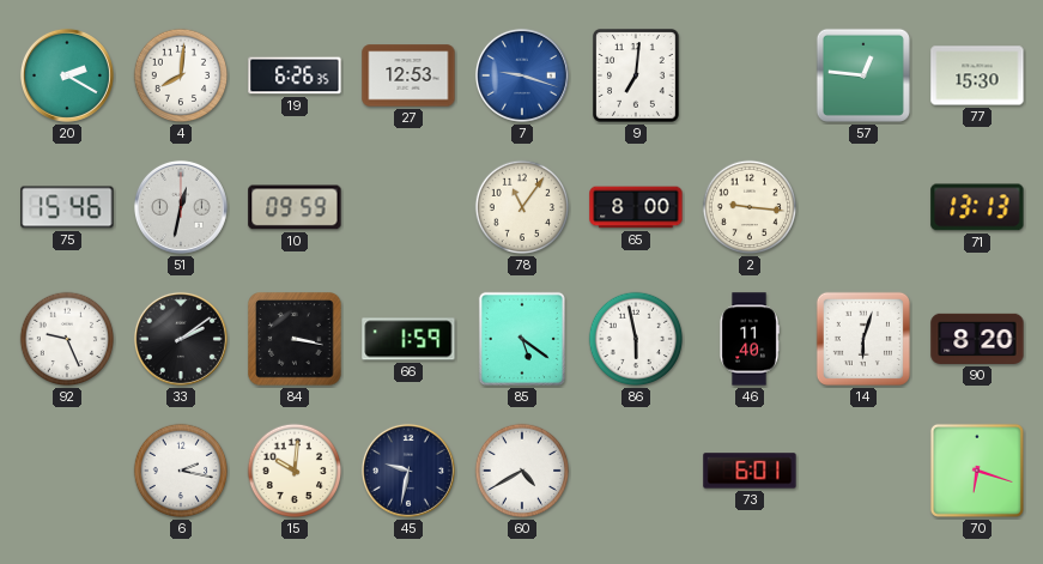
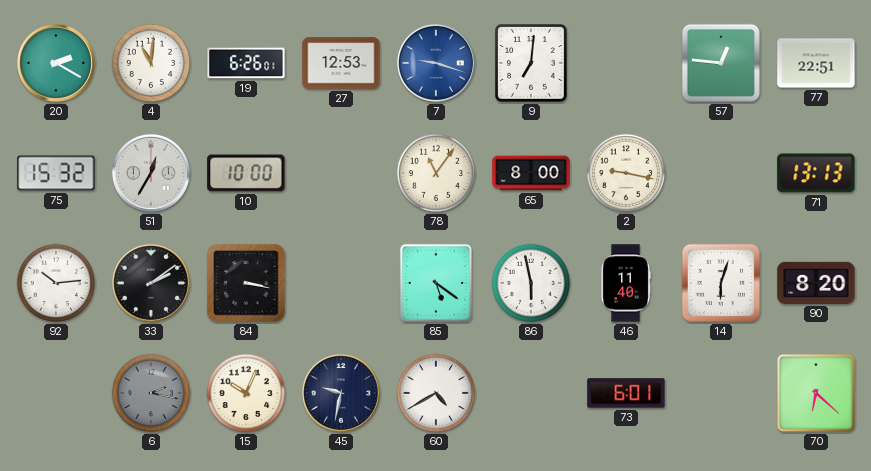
4: 8:01 -> 11:01
19: 6:26:35 -> 6:26:01
77: 15:30 -> 22:51
75: 15:46 -> 15:32
51: 12:32 -> 12:35
10: 09:59 -> 10:00
2: 9:16 -> 9:17
92: 9:26 -> 10:14
66: 1:59 -> none
6 dial: white -> grey
15: 10:01 -> 10:04
70: 6:18 -> 6:22
